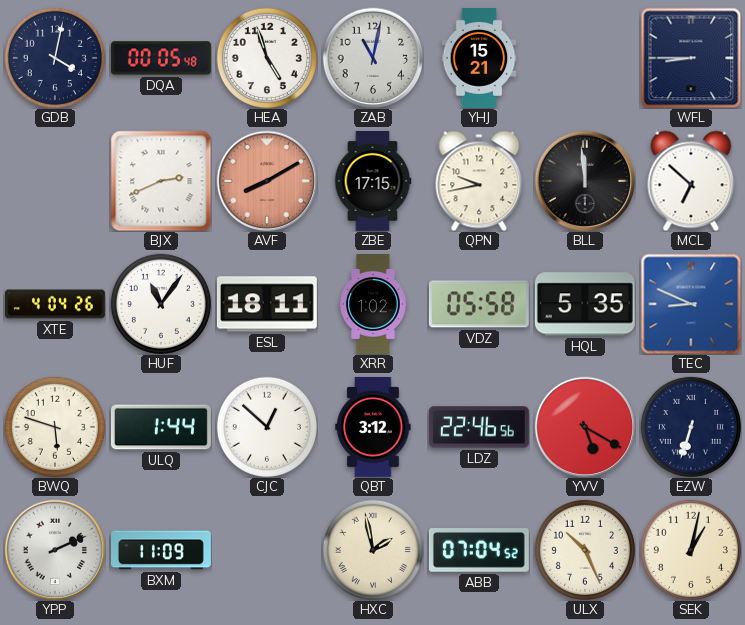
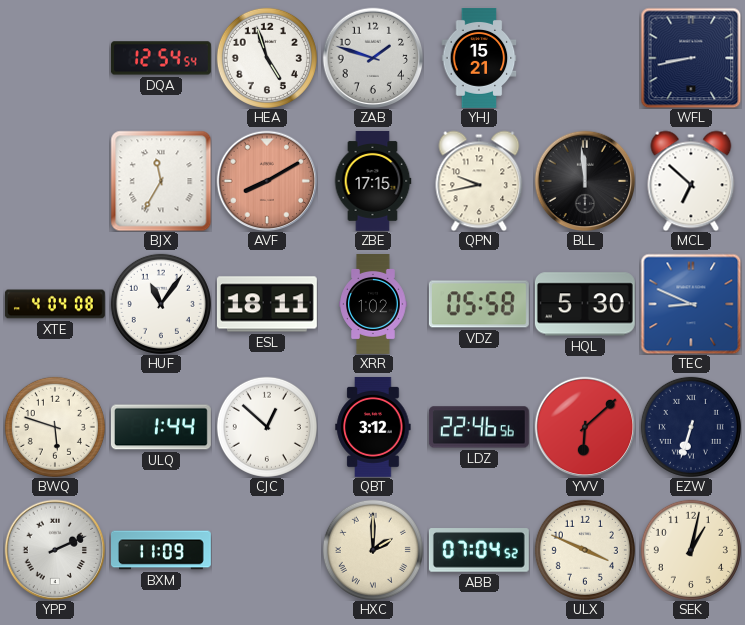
GDB: 4:02 -> none
DQA: 00:05 -> 12:54
ZAB: 11:02 -> 1:48
WFL: 8:45 -> 8:43
BJX: 2:41 -> 11:35
XTE: 4:04:26 -> 4:04:08
HQL: 5:35 -> 5:30
YVV: 5:20 -> 6:08
HXC: 1:58 -> 2:00
ULX: 10:26 -> 3:49
